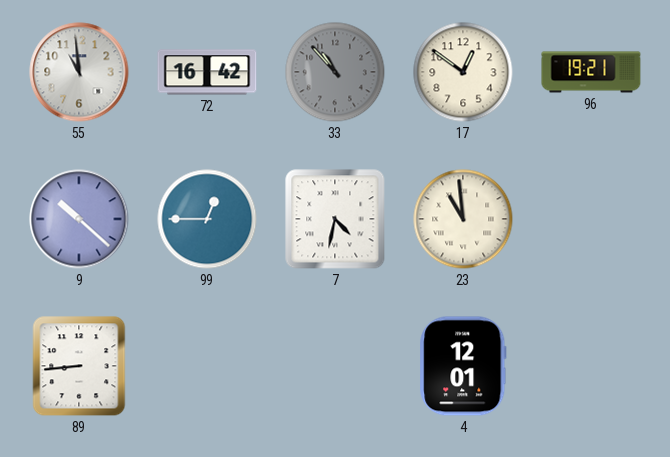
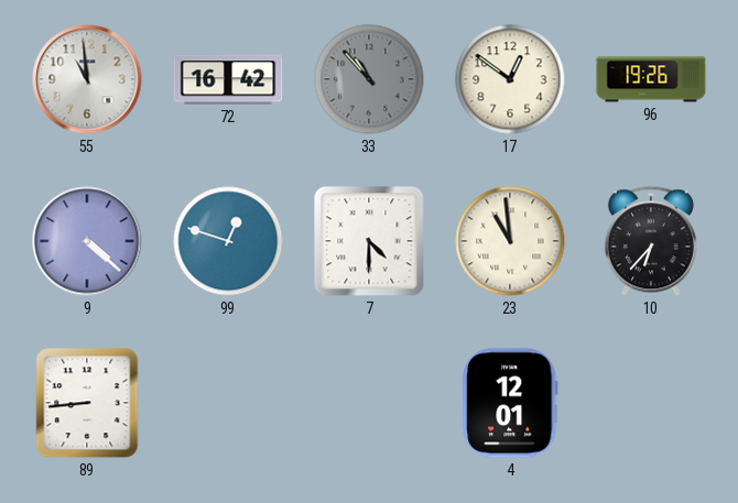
96: 19:21 -> 19:26
9: 10:22 -> 4:22
99: 12:45 -> 12:48
7: 4:32 -> 4:30
10: none -> 6:37
